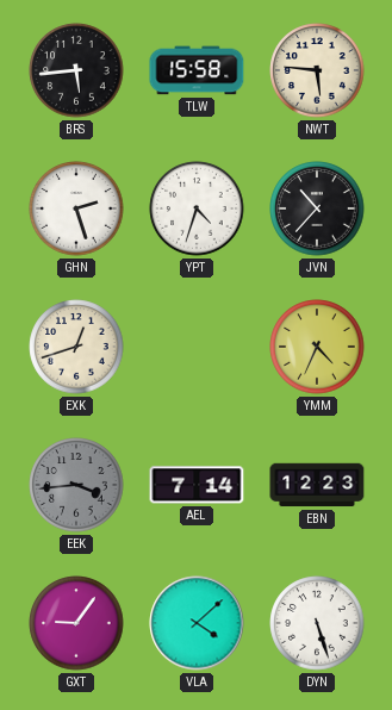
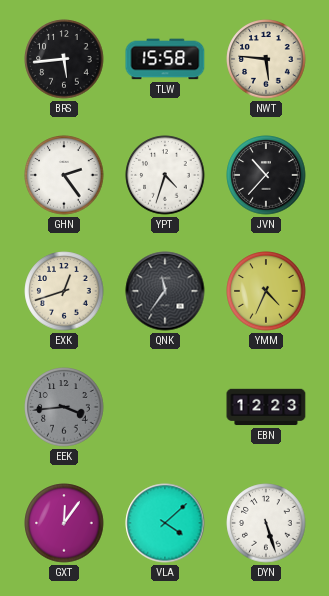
GHN: 2:27 -> 2:24
QNK: none -> 11:36
AEL: 7:14 -> none
GXT: 9:06 -> 12:06
